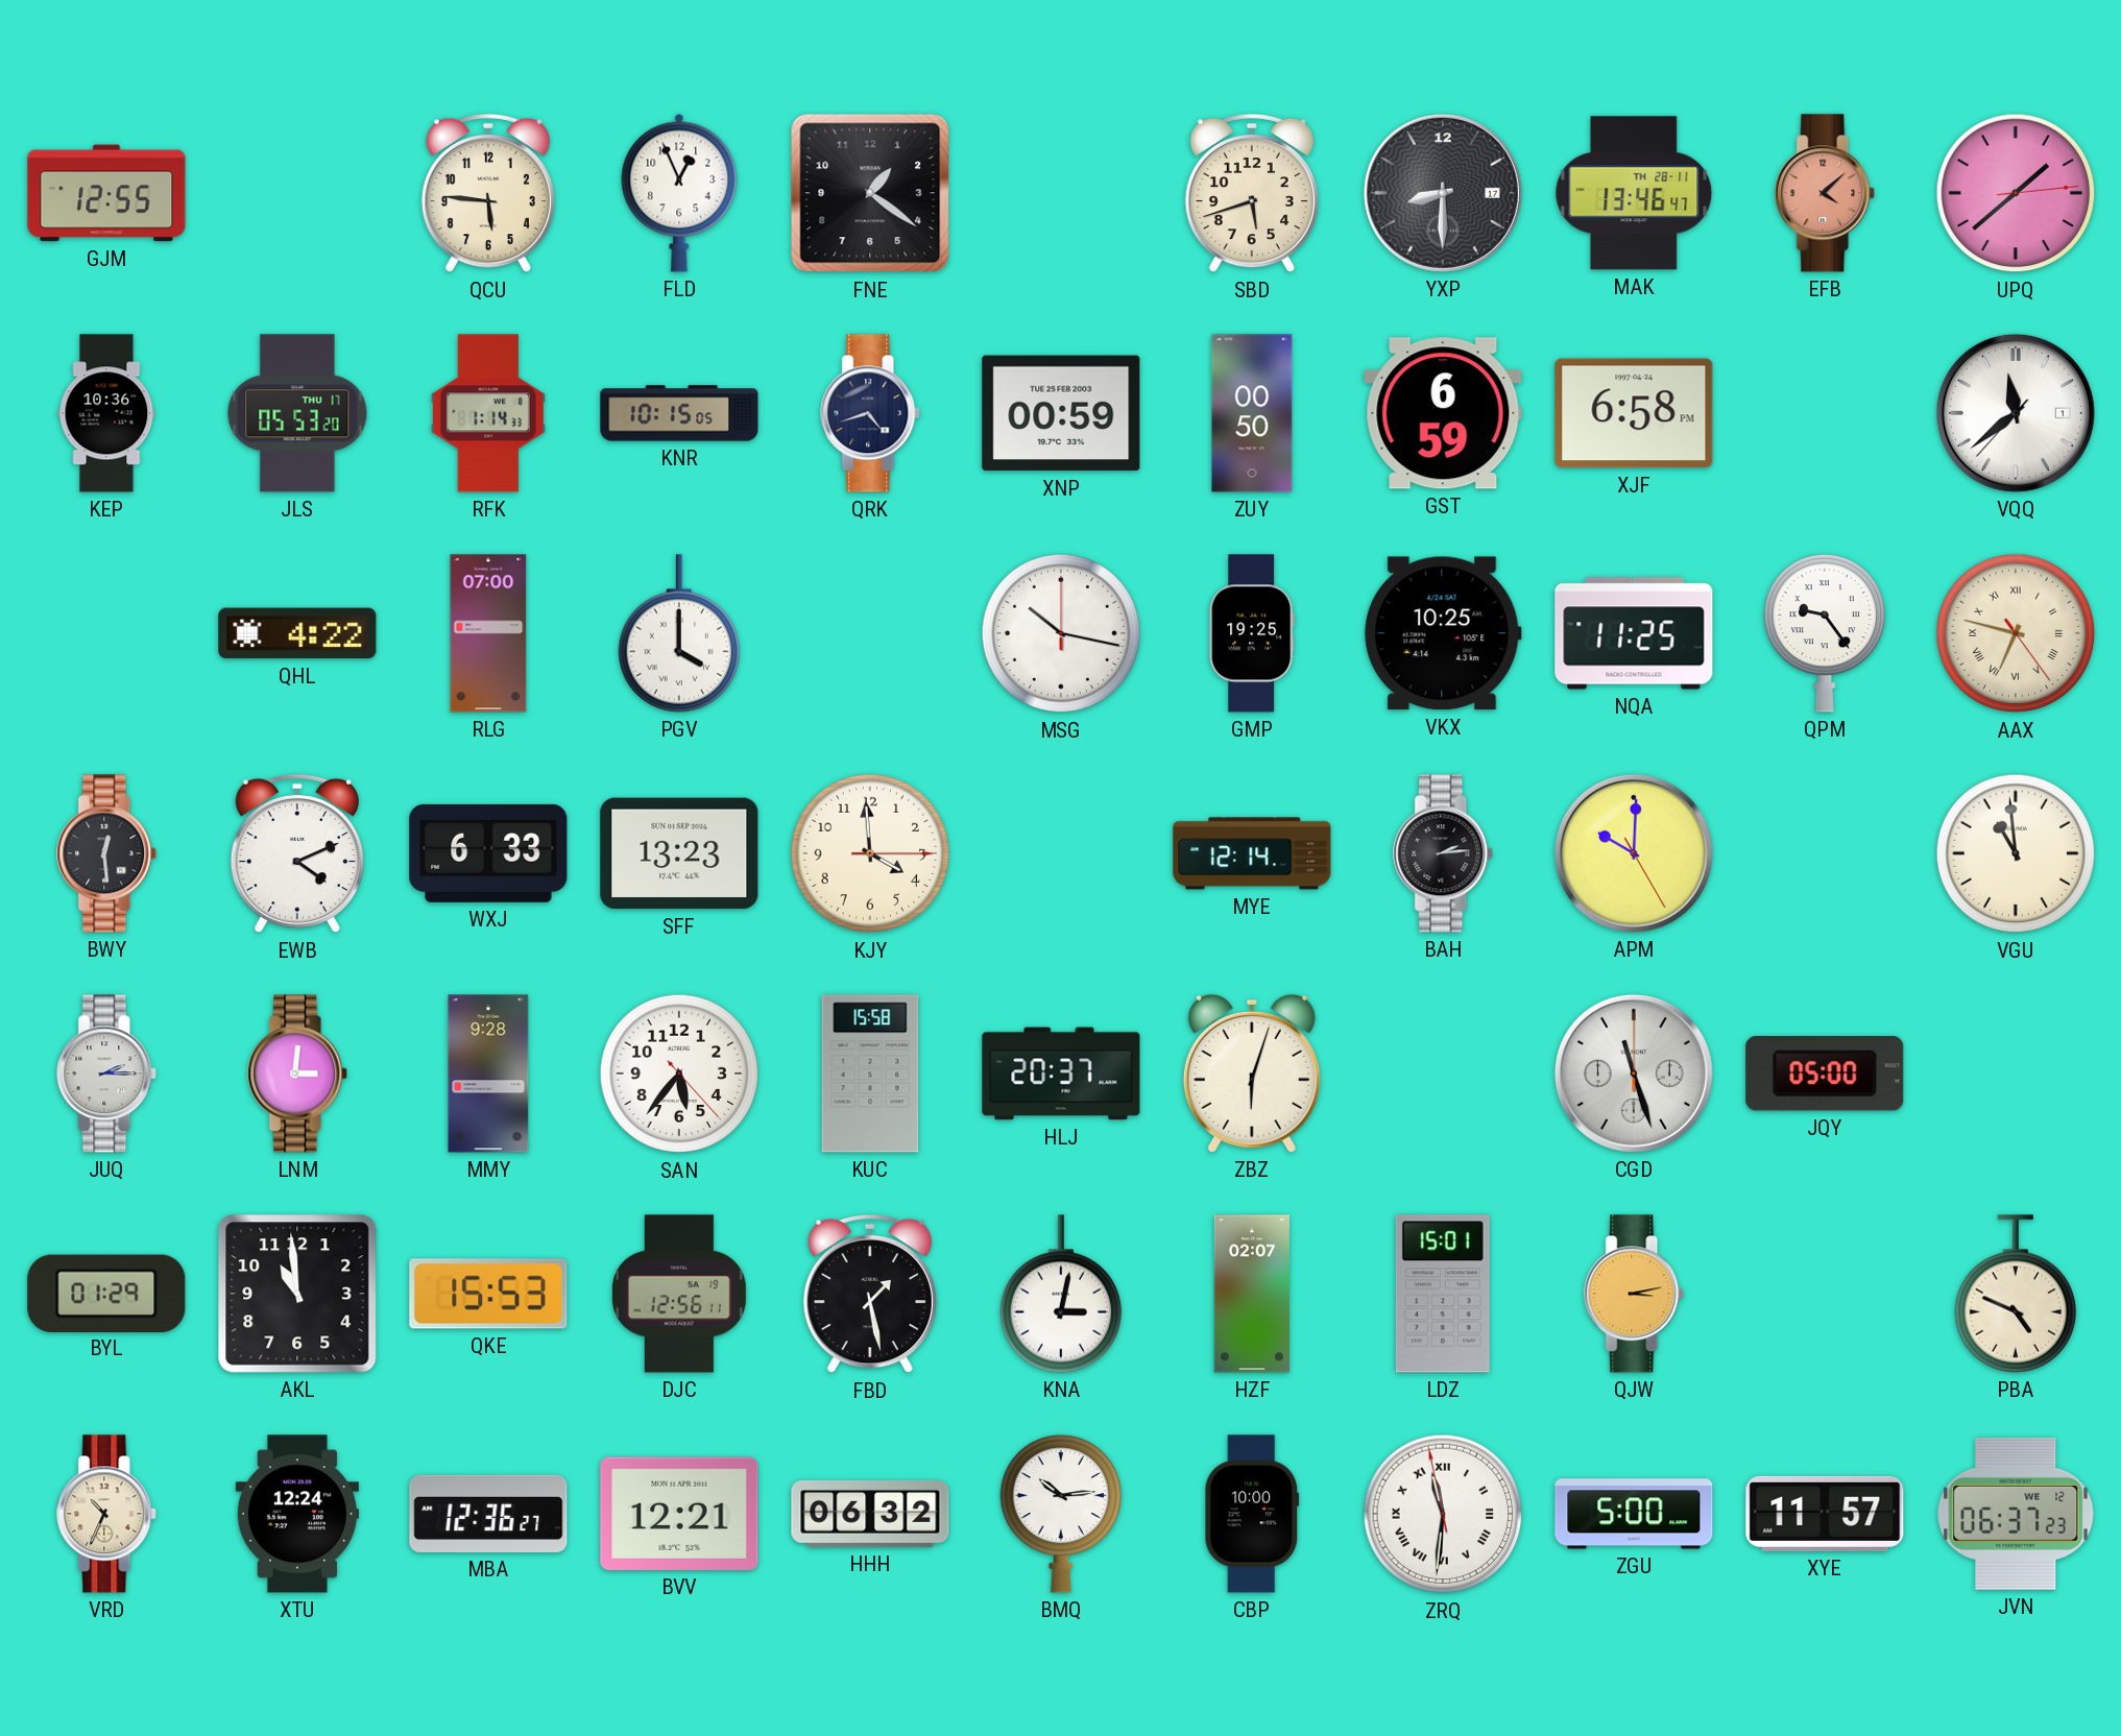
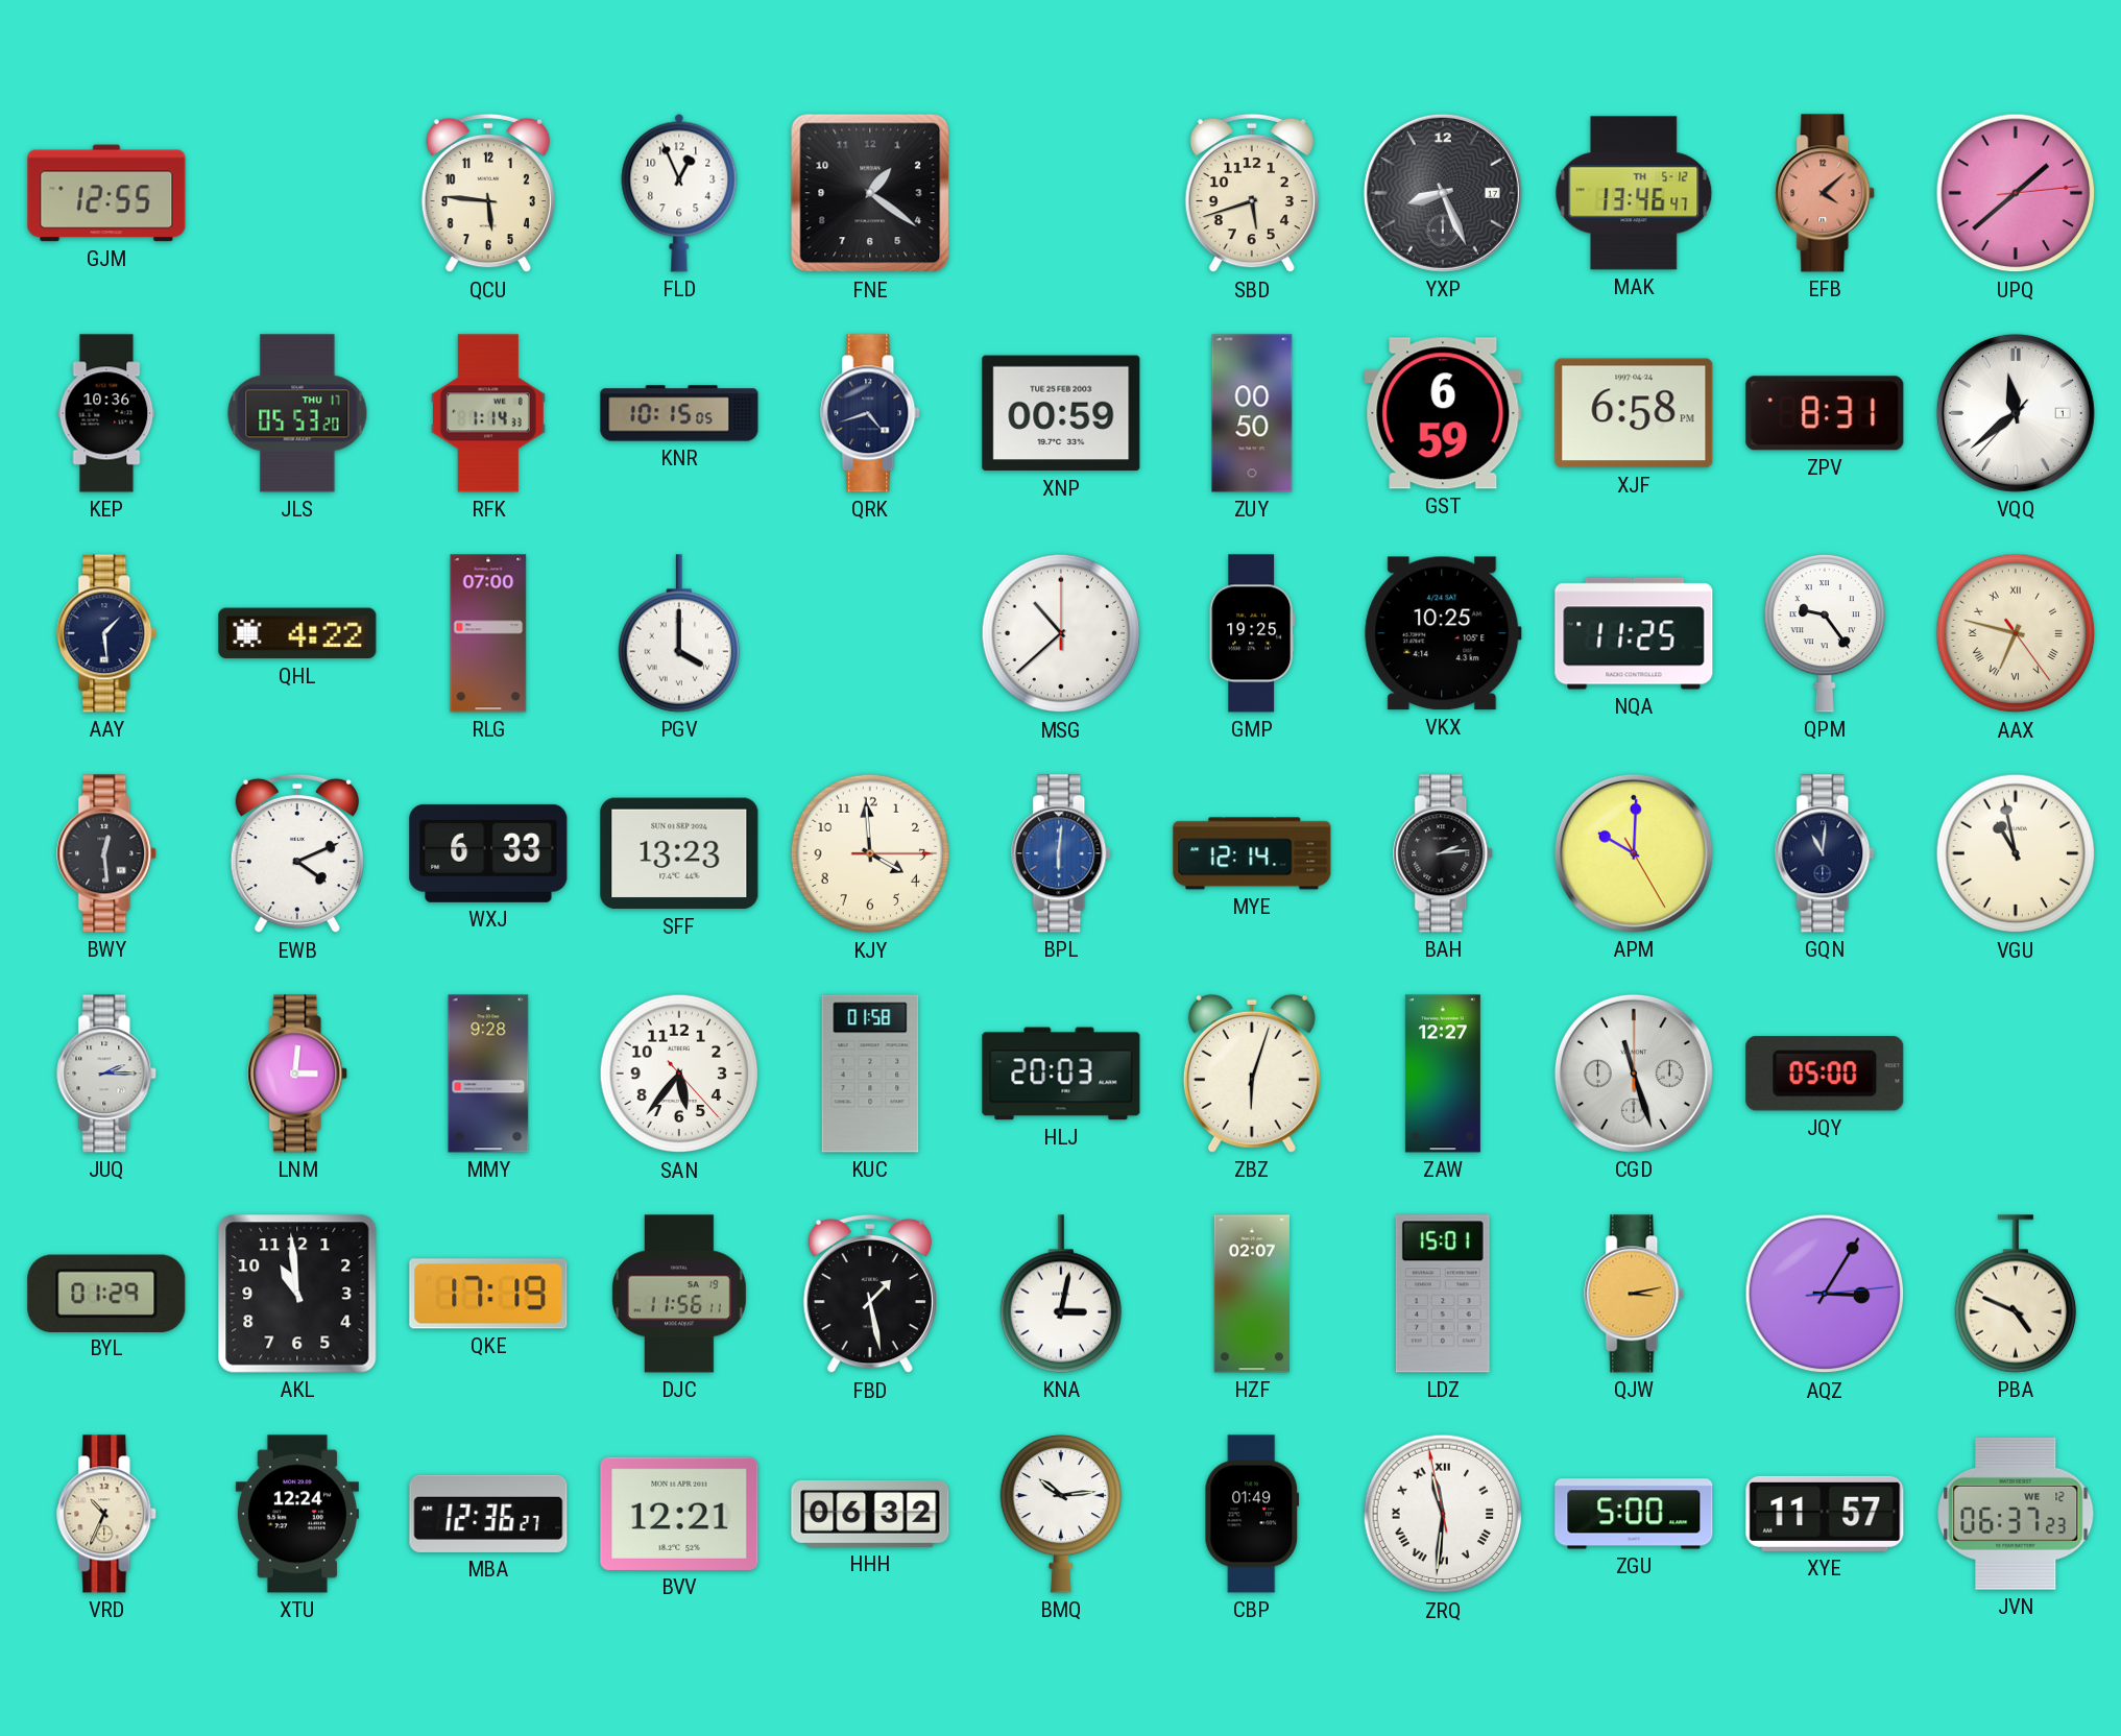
YXP: 8:30 -> 8:26
MAK date: TH 28-11 -> TH 5-12
ZPV: none -> 8:31
AAY: none -> 1:29
MSG: 10:17 -> 10:38
BPL: none -> 6:01
GQN: none -> 11:01
VGU: 10:59 -> 10:58
KUC: 15:58 -> 01:58
HLJ: 20:37 -> 20:03
ZAW: none -> 12:27
QKE: 15:53 -> 17:19
DJC: 12:56 -> 11:56
AQZ: none -> 3:05
CBP: 10:00 -> 01:49
